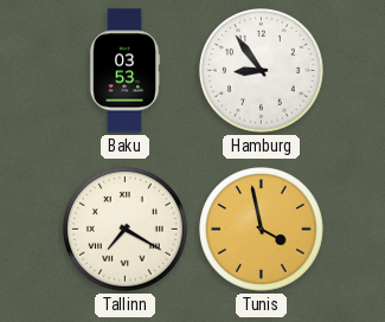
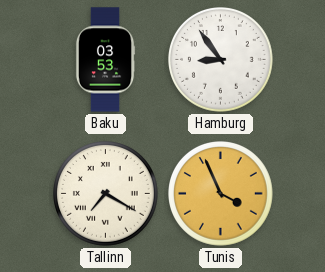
Tunis: 3:58 -> 3:56
